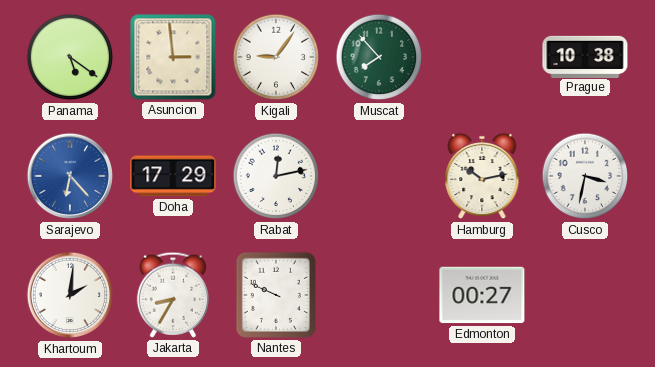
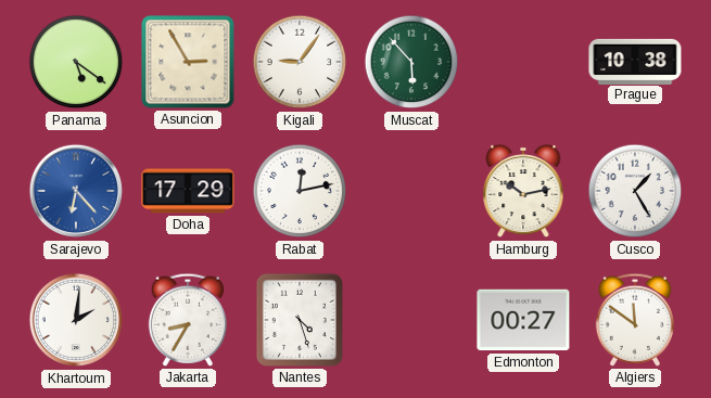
Asuncion: 2:59 -> 2:55
Muscat: 7:53 -> 5:53
Cusco: 3:32 -> 1:25
Nantes: 9:49 -> 4:27
Algiers: none -> 11:51
